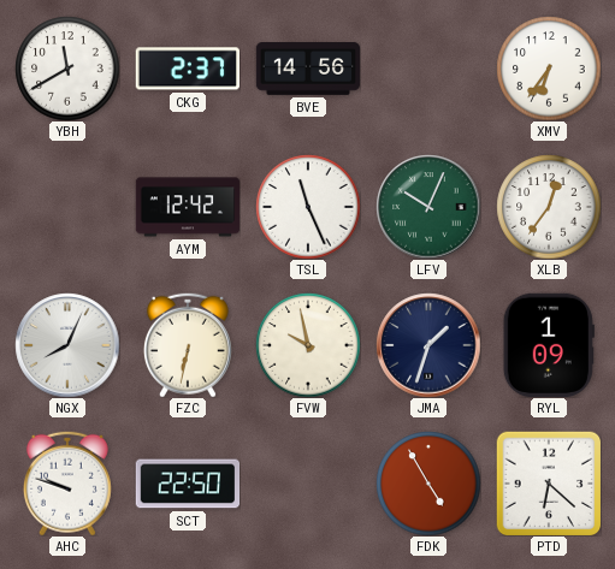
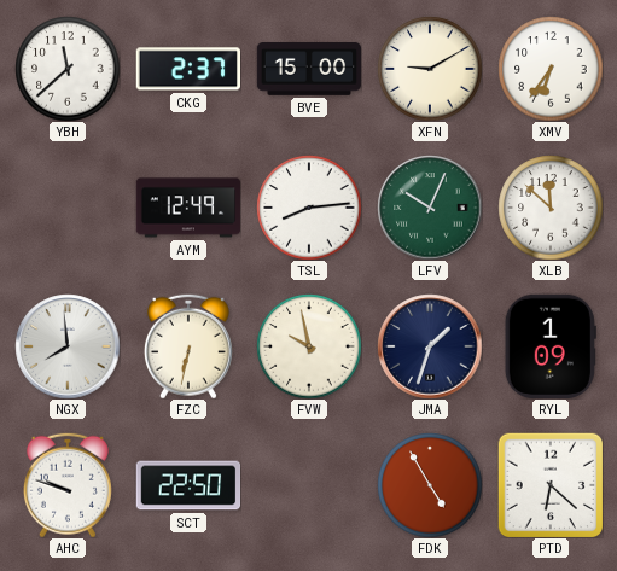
YBH: 11:40 -> 11:38
BVE: 14:56 -> 15:00
XFN: none -> 9:10
AYM: 12:42 -> 12:49
TSL: 11:26 -> 8:14
XLB: 12:36 -> 11:52
NGX: 8:04 -> 7:59
